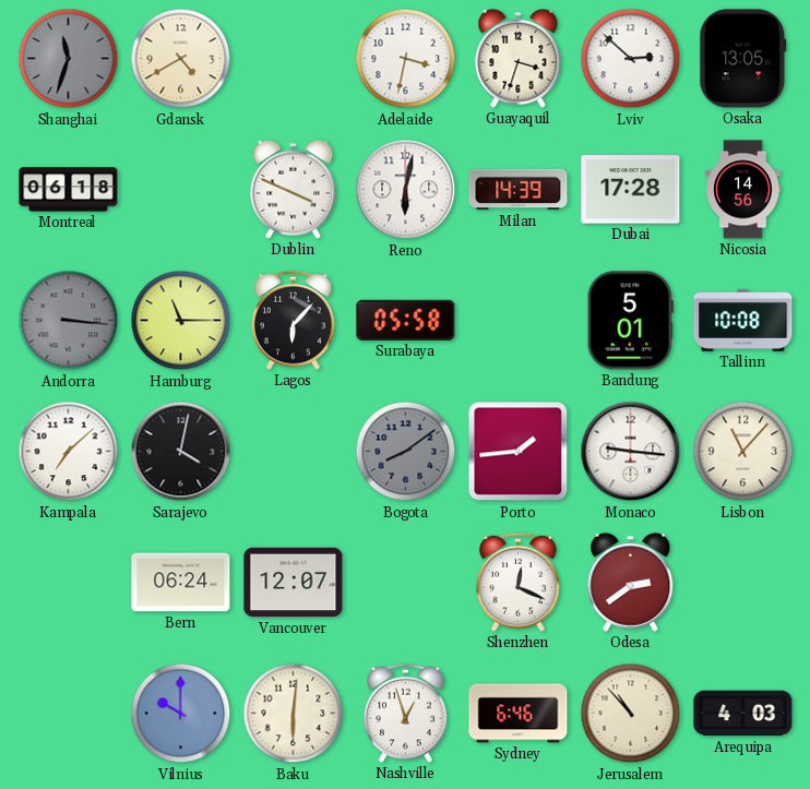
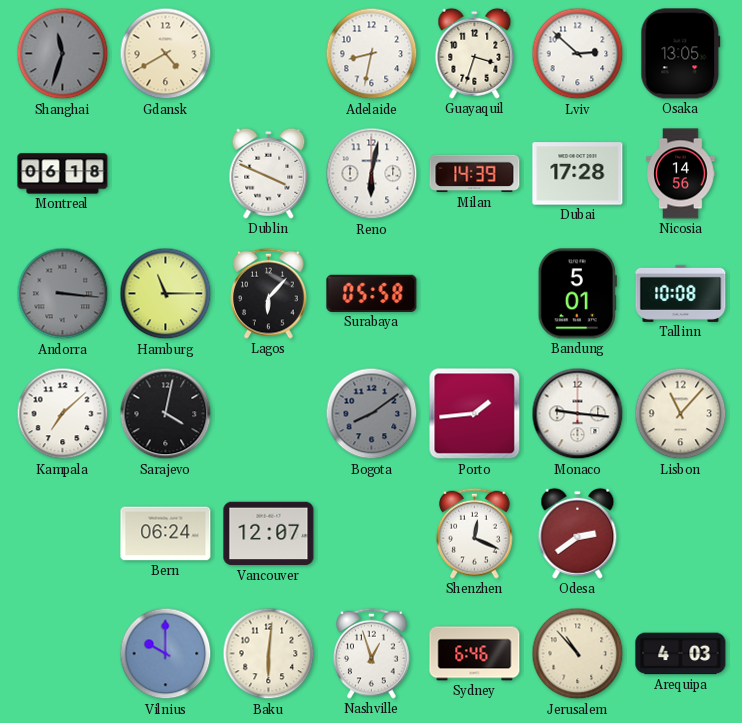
Adelaide: 3:32 -> 8:32
